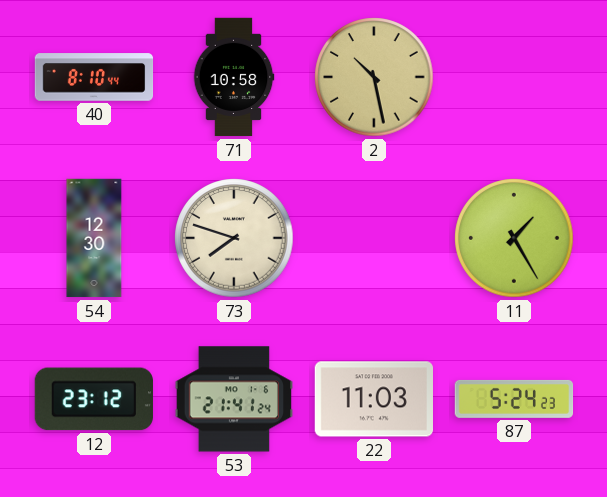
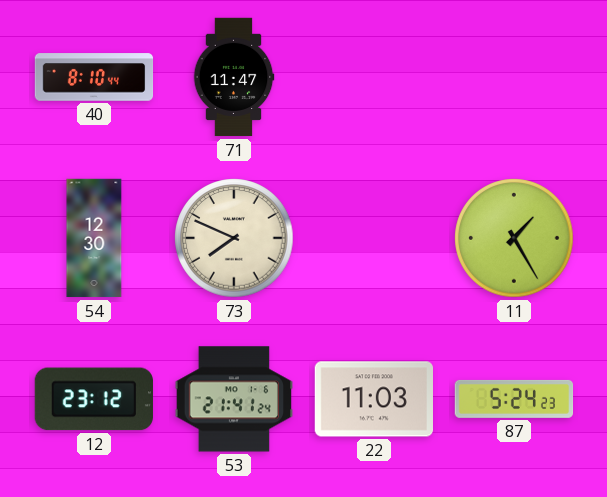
71: 10:58 -> 11:47
2: 10:28 -> none
73: 7:48 -> 7:49
